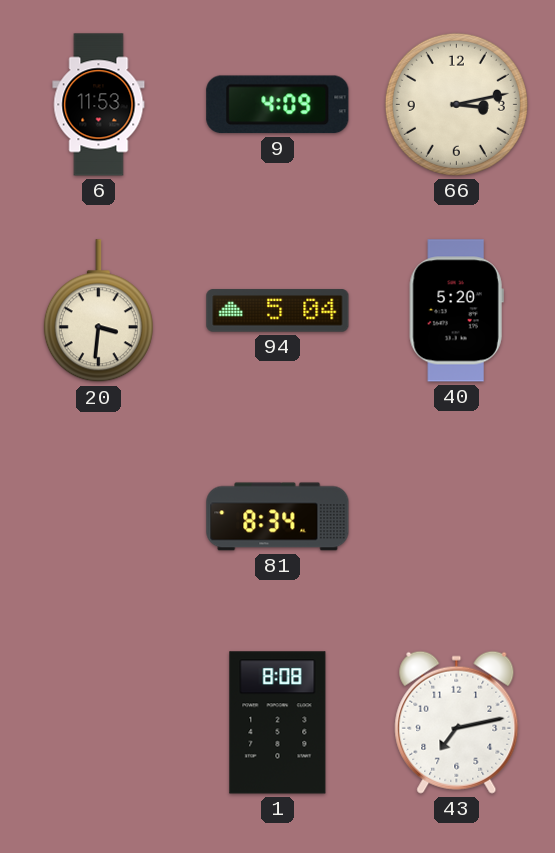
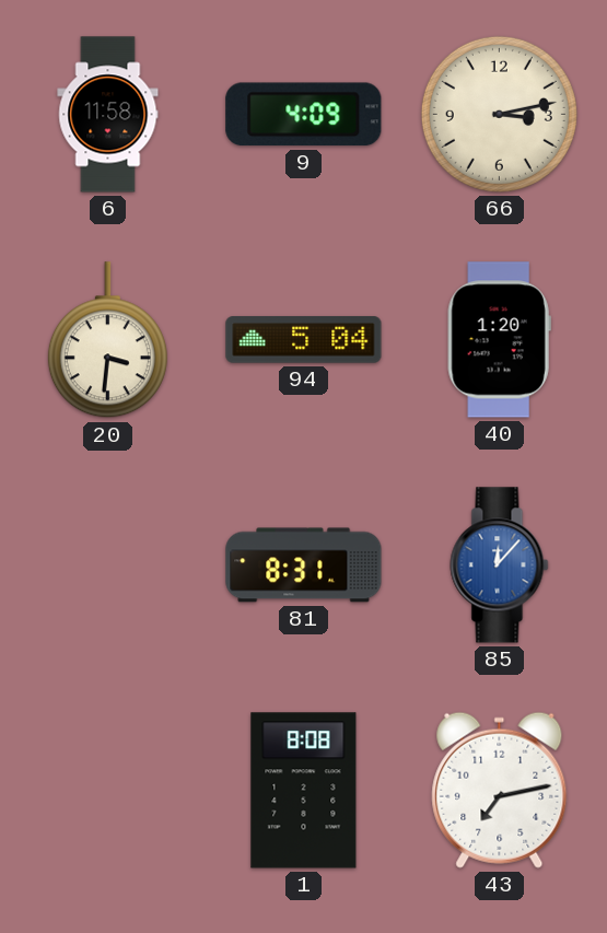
6: 11:53 -> 11:58
40: 5:20 -> 1:20
81: 8:34 -> 8:31
85: none -> 12:07
